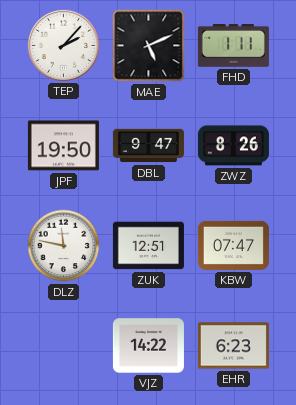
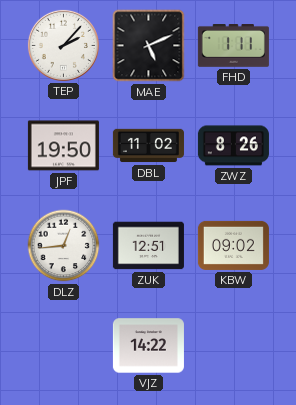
DBL: 9:47 -> 11:02
DLZ: 11:47 -> 12:44
KBW: 07:47 -> 09:02
EHR: 6:23 -> none
